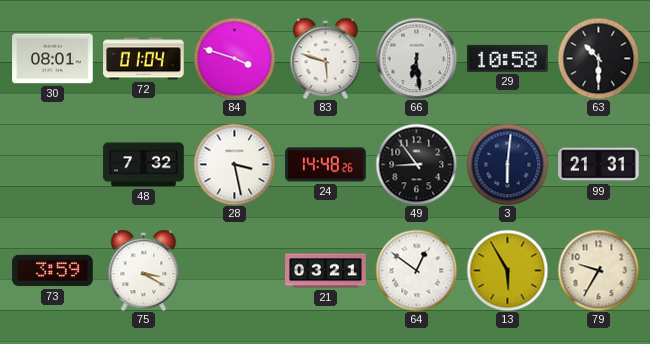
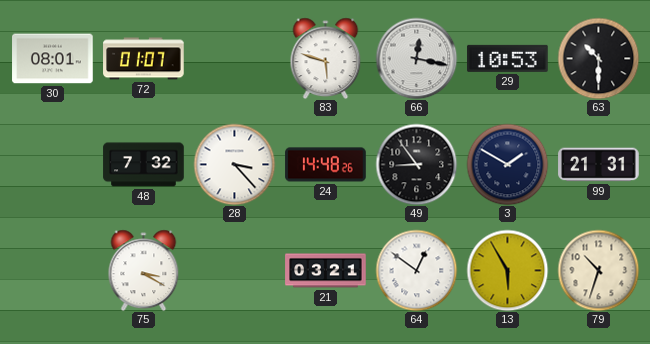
72: 01:04 -> 01:07
84: 3:48 -> none
66: 6:29 -> 12:17
29: 10:58 -> 10:53
28: 3:28 -> 3:23
3: 6:01 -> 1:50
73: 3:59 -> none
79: 9:35 -> 10:33
